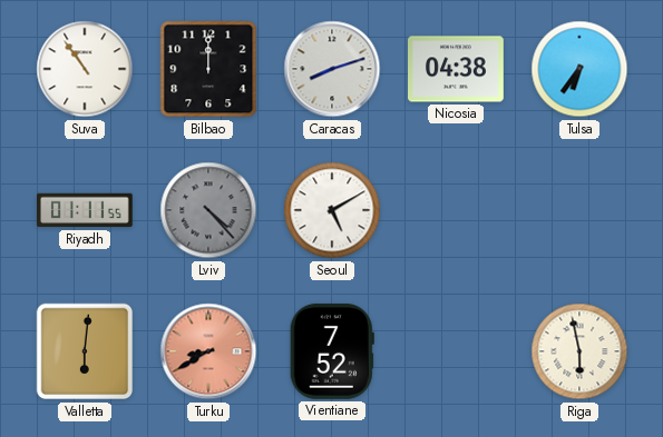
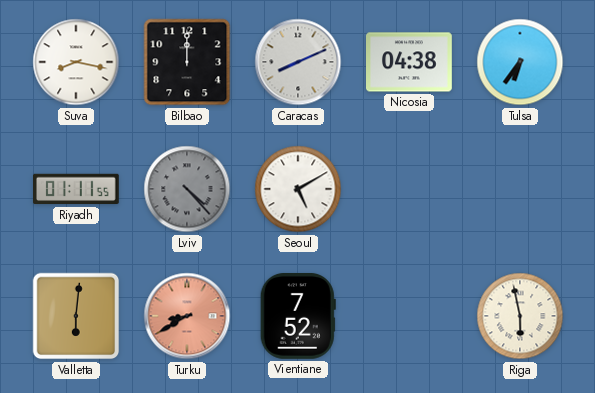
Suva: 10:54 -> 8:17
Caracas: 8:12 -> 8:11
